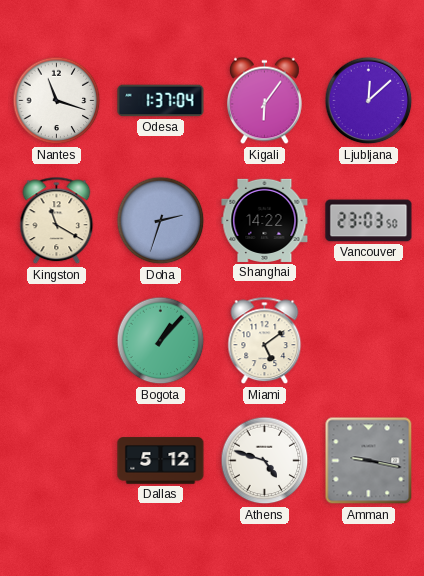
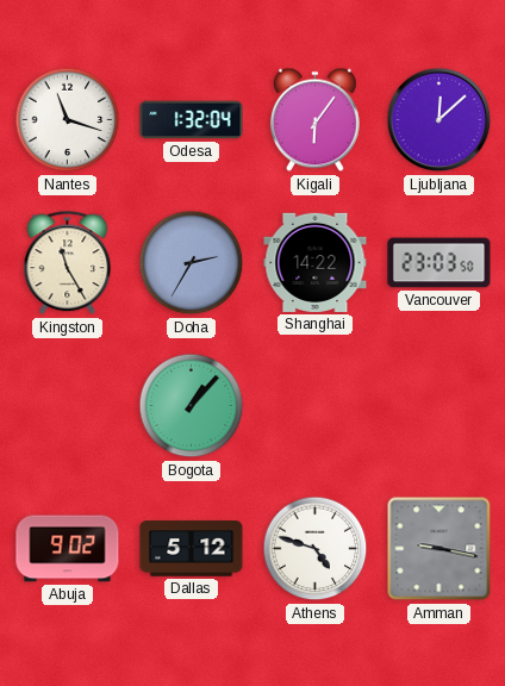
Odesa: 1:37 -> 1:32
Kingston: 11:20 -> 11:25
Doha: 2:33 -> 2:35
Miami: 5:09 -> none
Abuja: none -> 9:02
